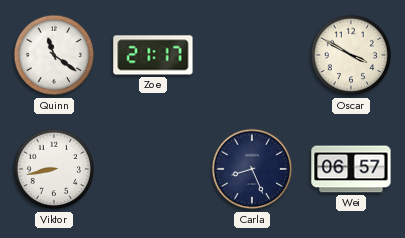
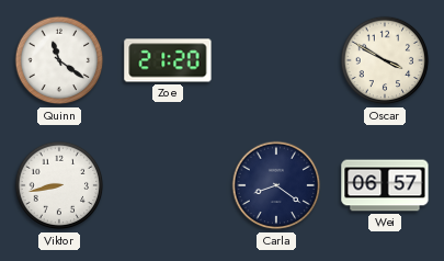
Zoe: 21:17 -> 21:20
Carla: 8:26 -> 8:21
